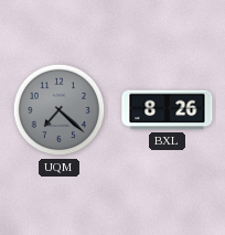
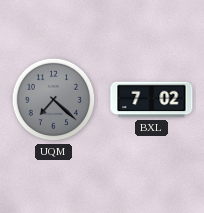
BXL: 8:26 -> 7:02
